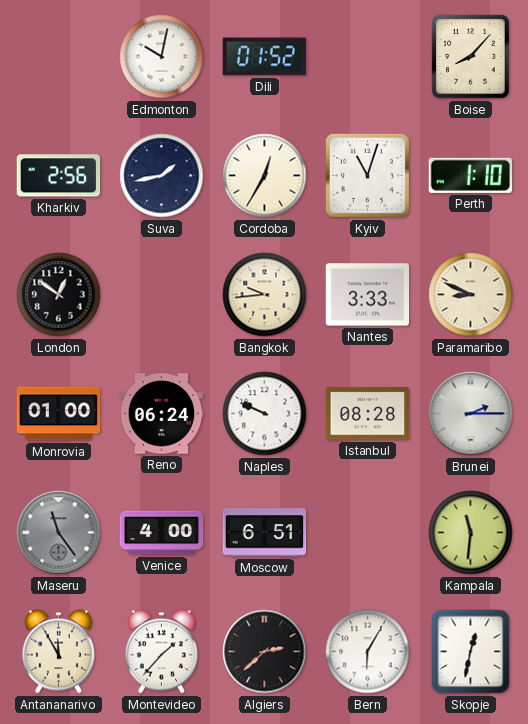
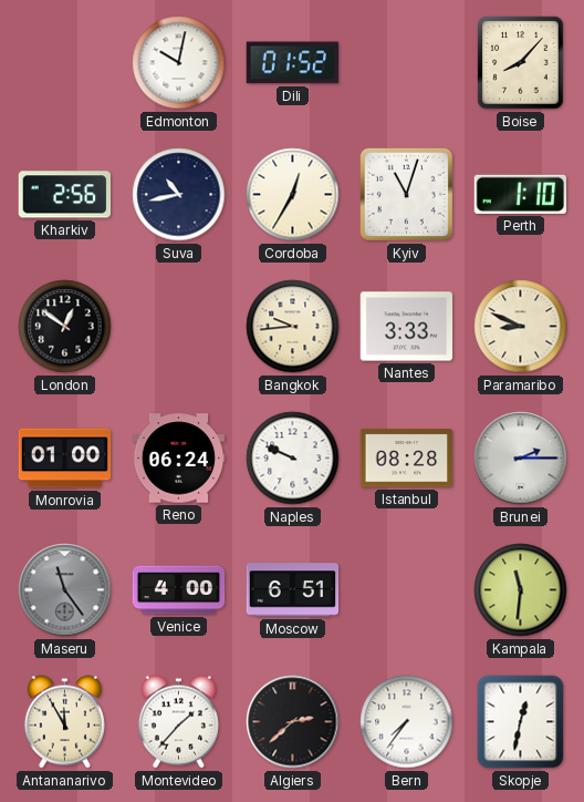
Suva: 1:43 -> 10:43
Bern: 6:05 -> 7:36
